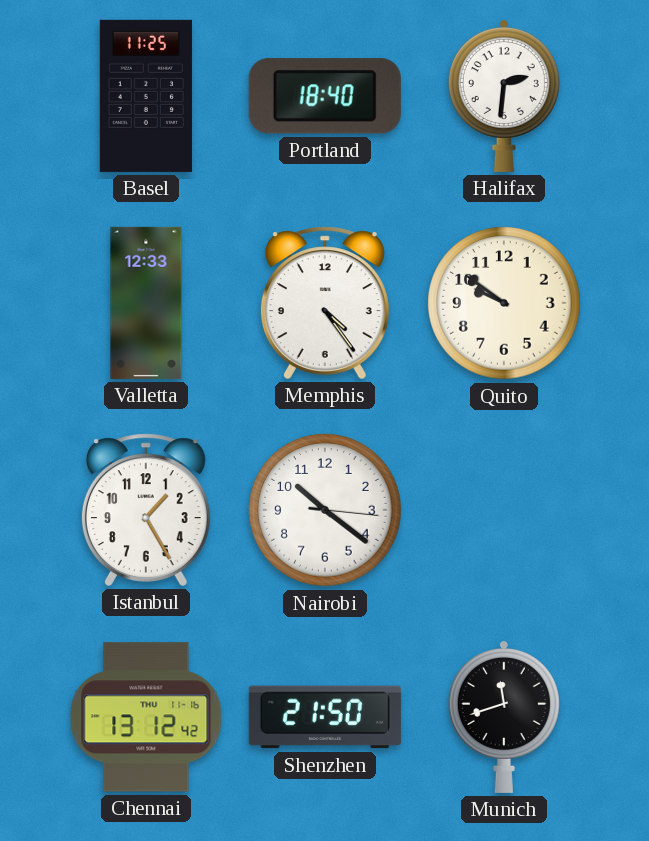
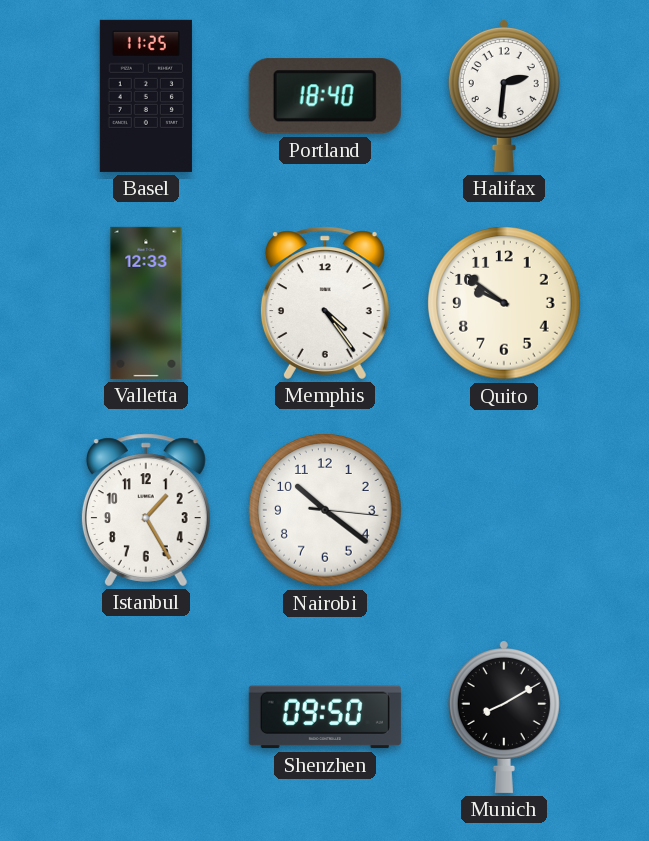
Chennai: 13:12 -> none
Shenzhen: 21:50 -> 09:50
Munich: 11:42 -> 8:10
